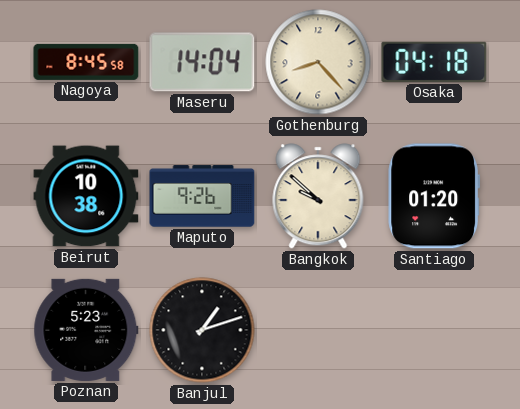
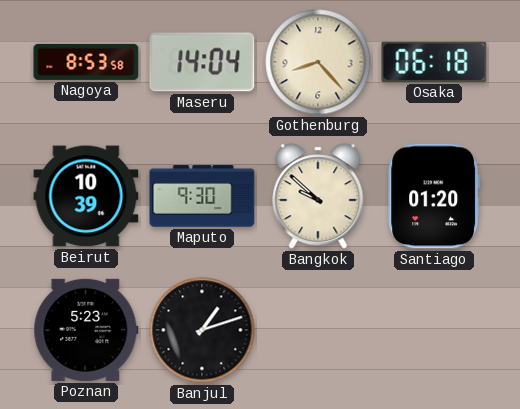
Nagoya: 8:45 -> 8:53
Osaka: 04:18 -> 06:18
Beirut: 10:38 -> 10:39
Maputo: 9:26 -> 9:30
